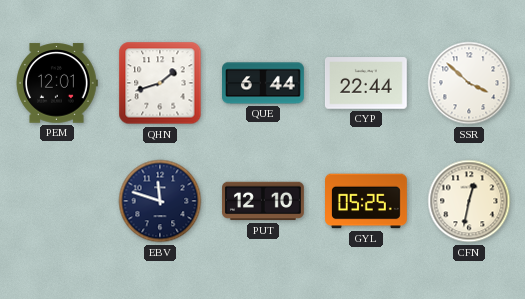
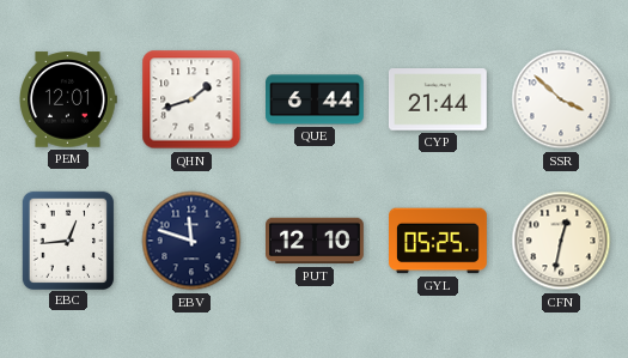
CYP: 22:44 -> 21:44
EBC: none -> 12:44
